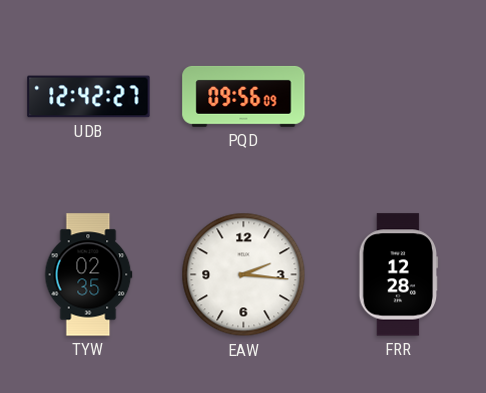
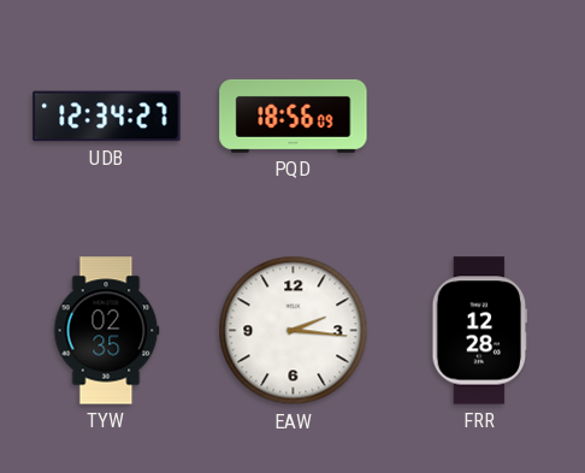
UDB: 12:42 -> 12:34
PQD: 09:56 -> 18:56
